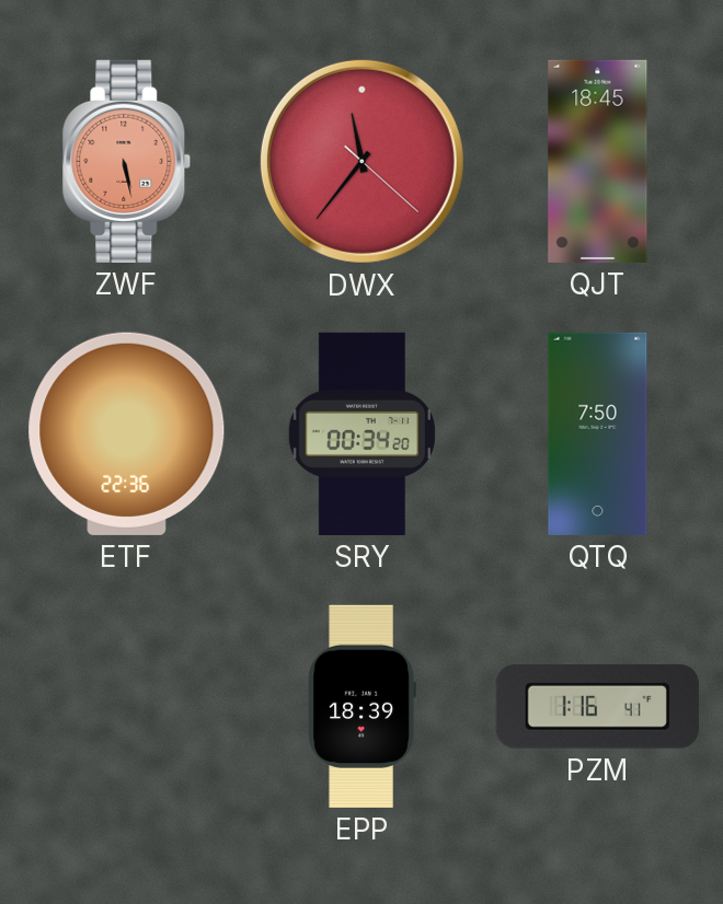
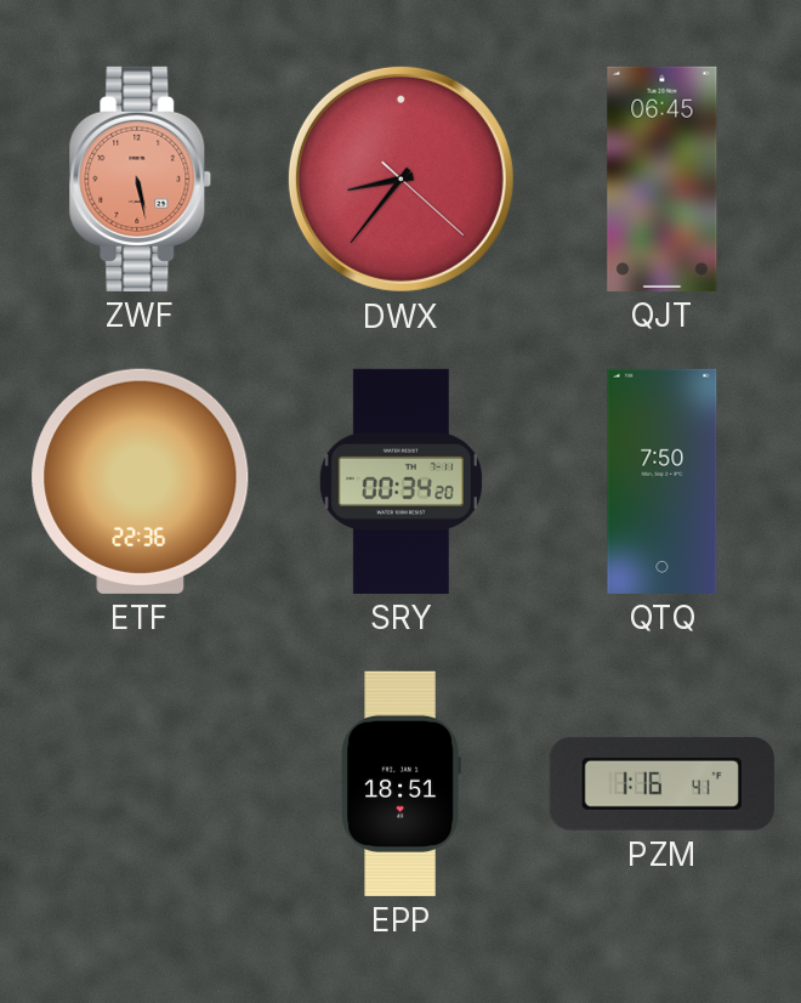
DWX: 11:36 -> 8:36
QJT: 18:45 -> 06:45
EPP: 18:39 -> 18:51
